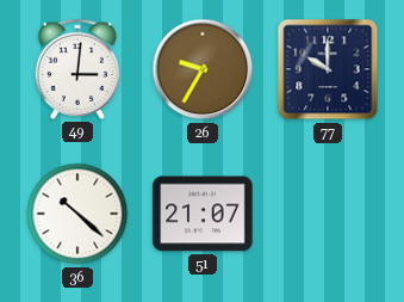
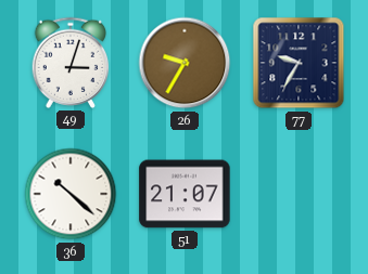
49: 3:01 -> 3:03
77: 10:00 -> 9:35
